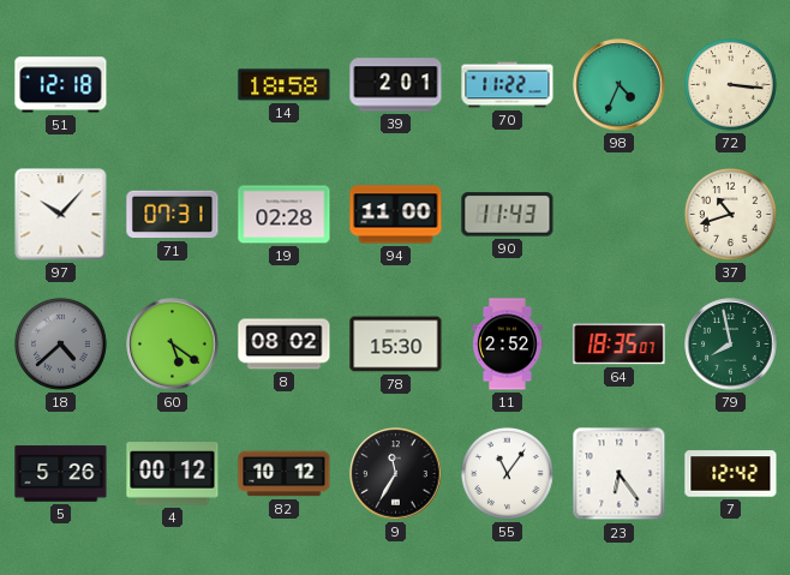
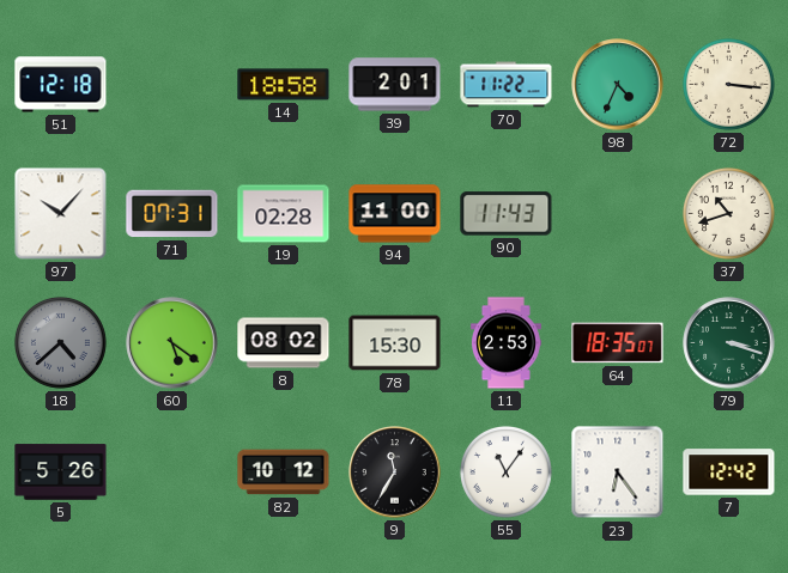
11: 2:52 -> 2:53
79: 7:58 -> 3:18
4: 00:12 -> none
